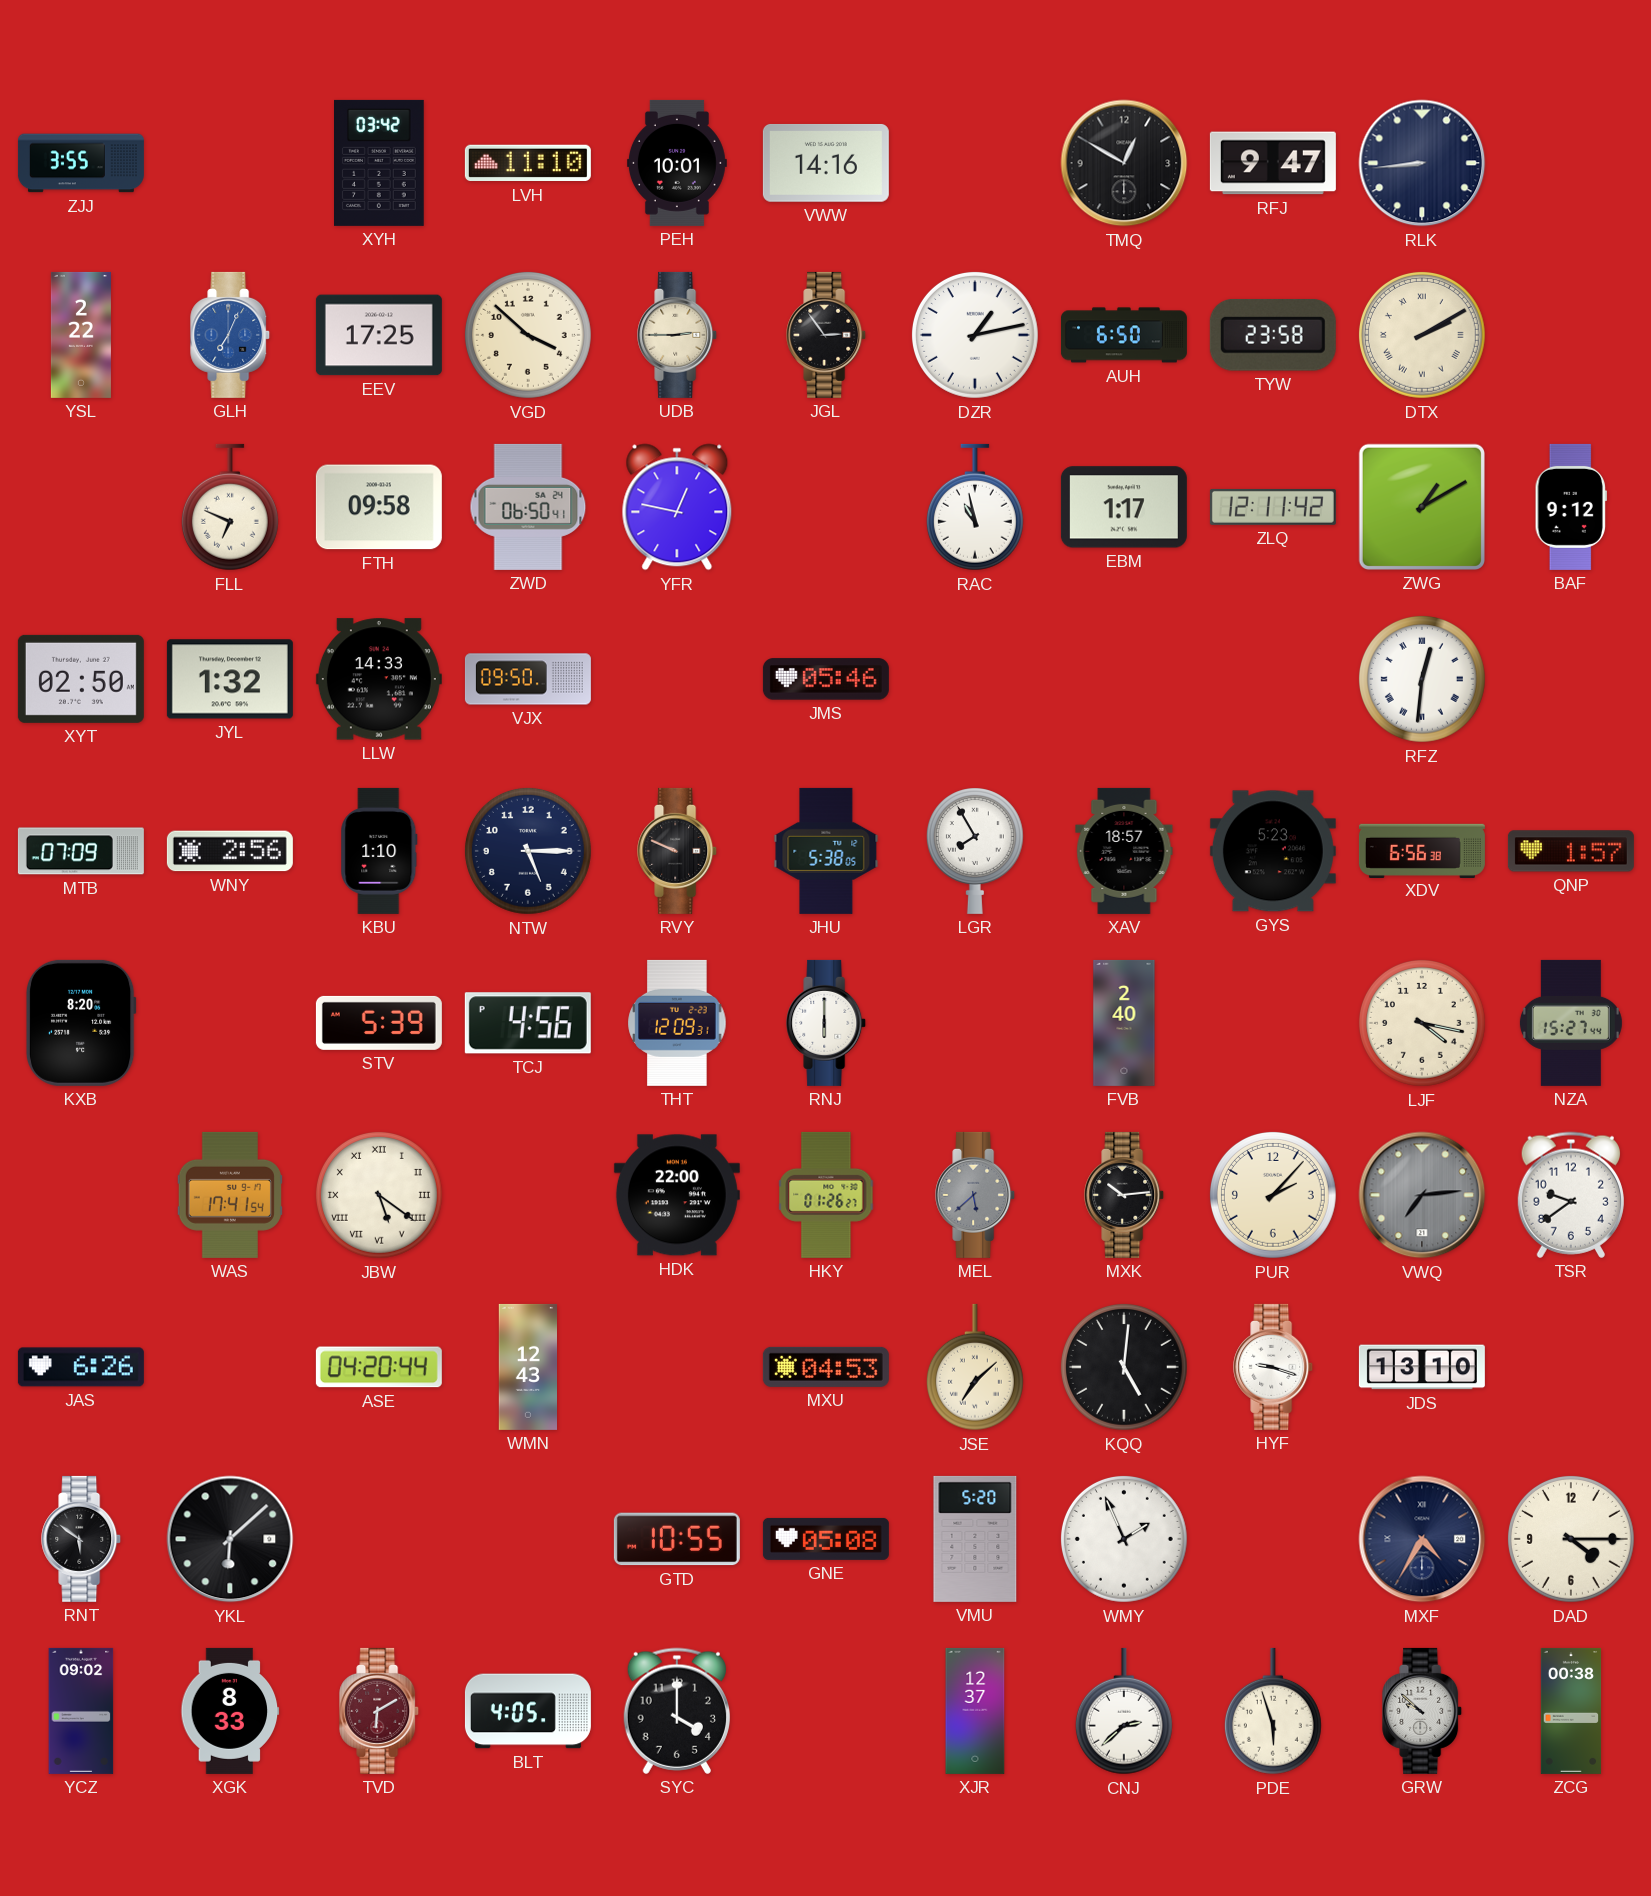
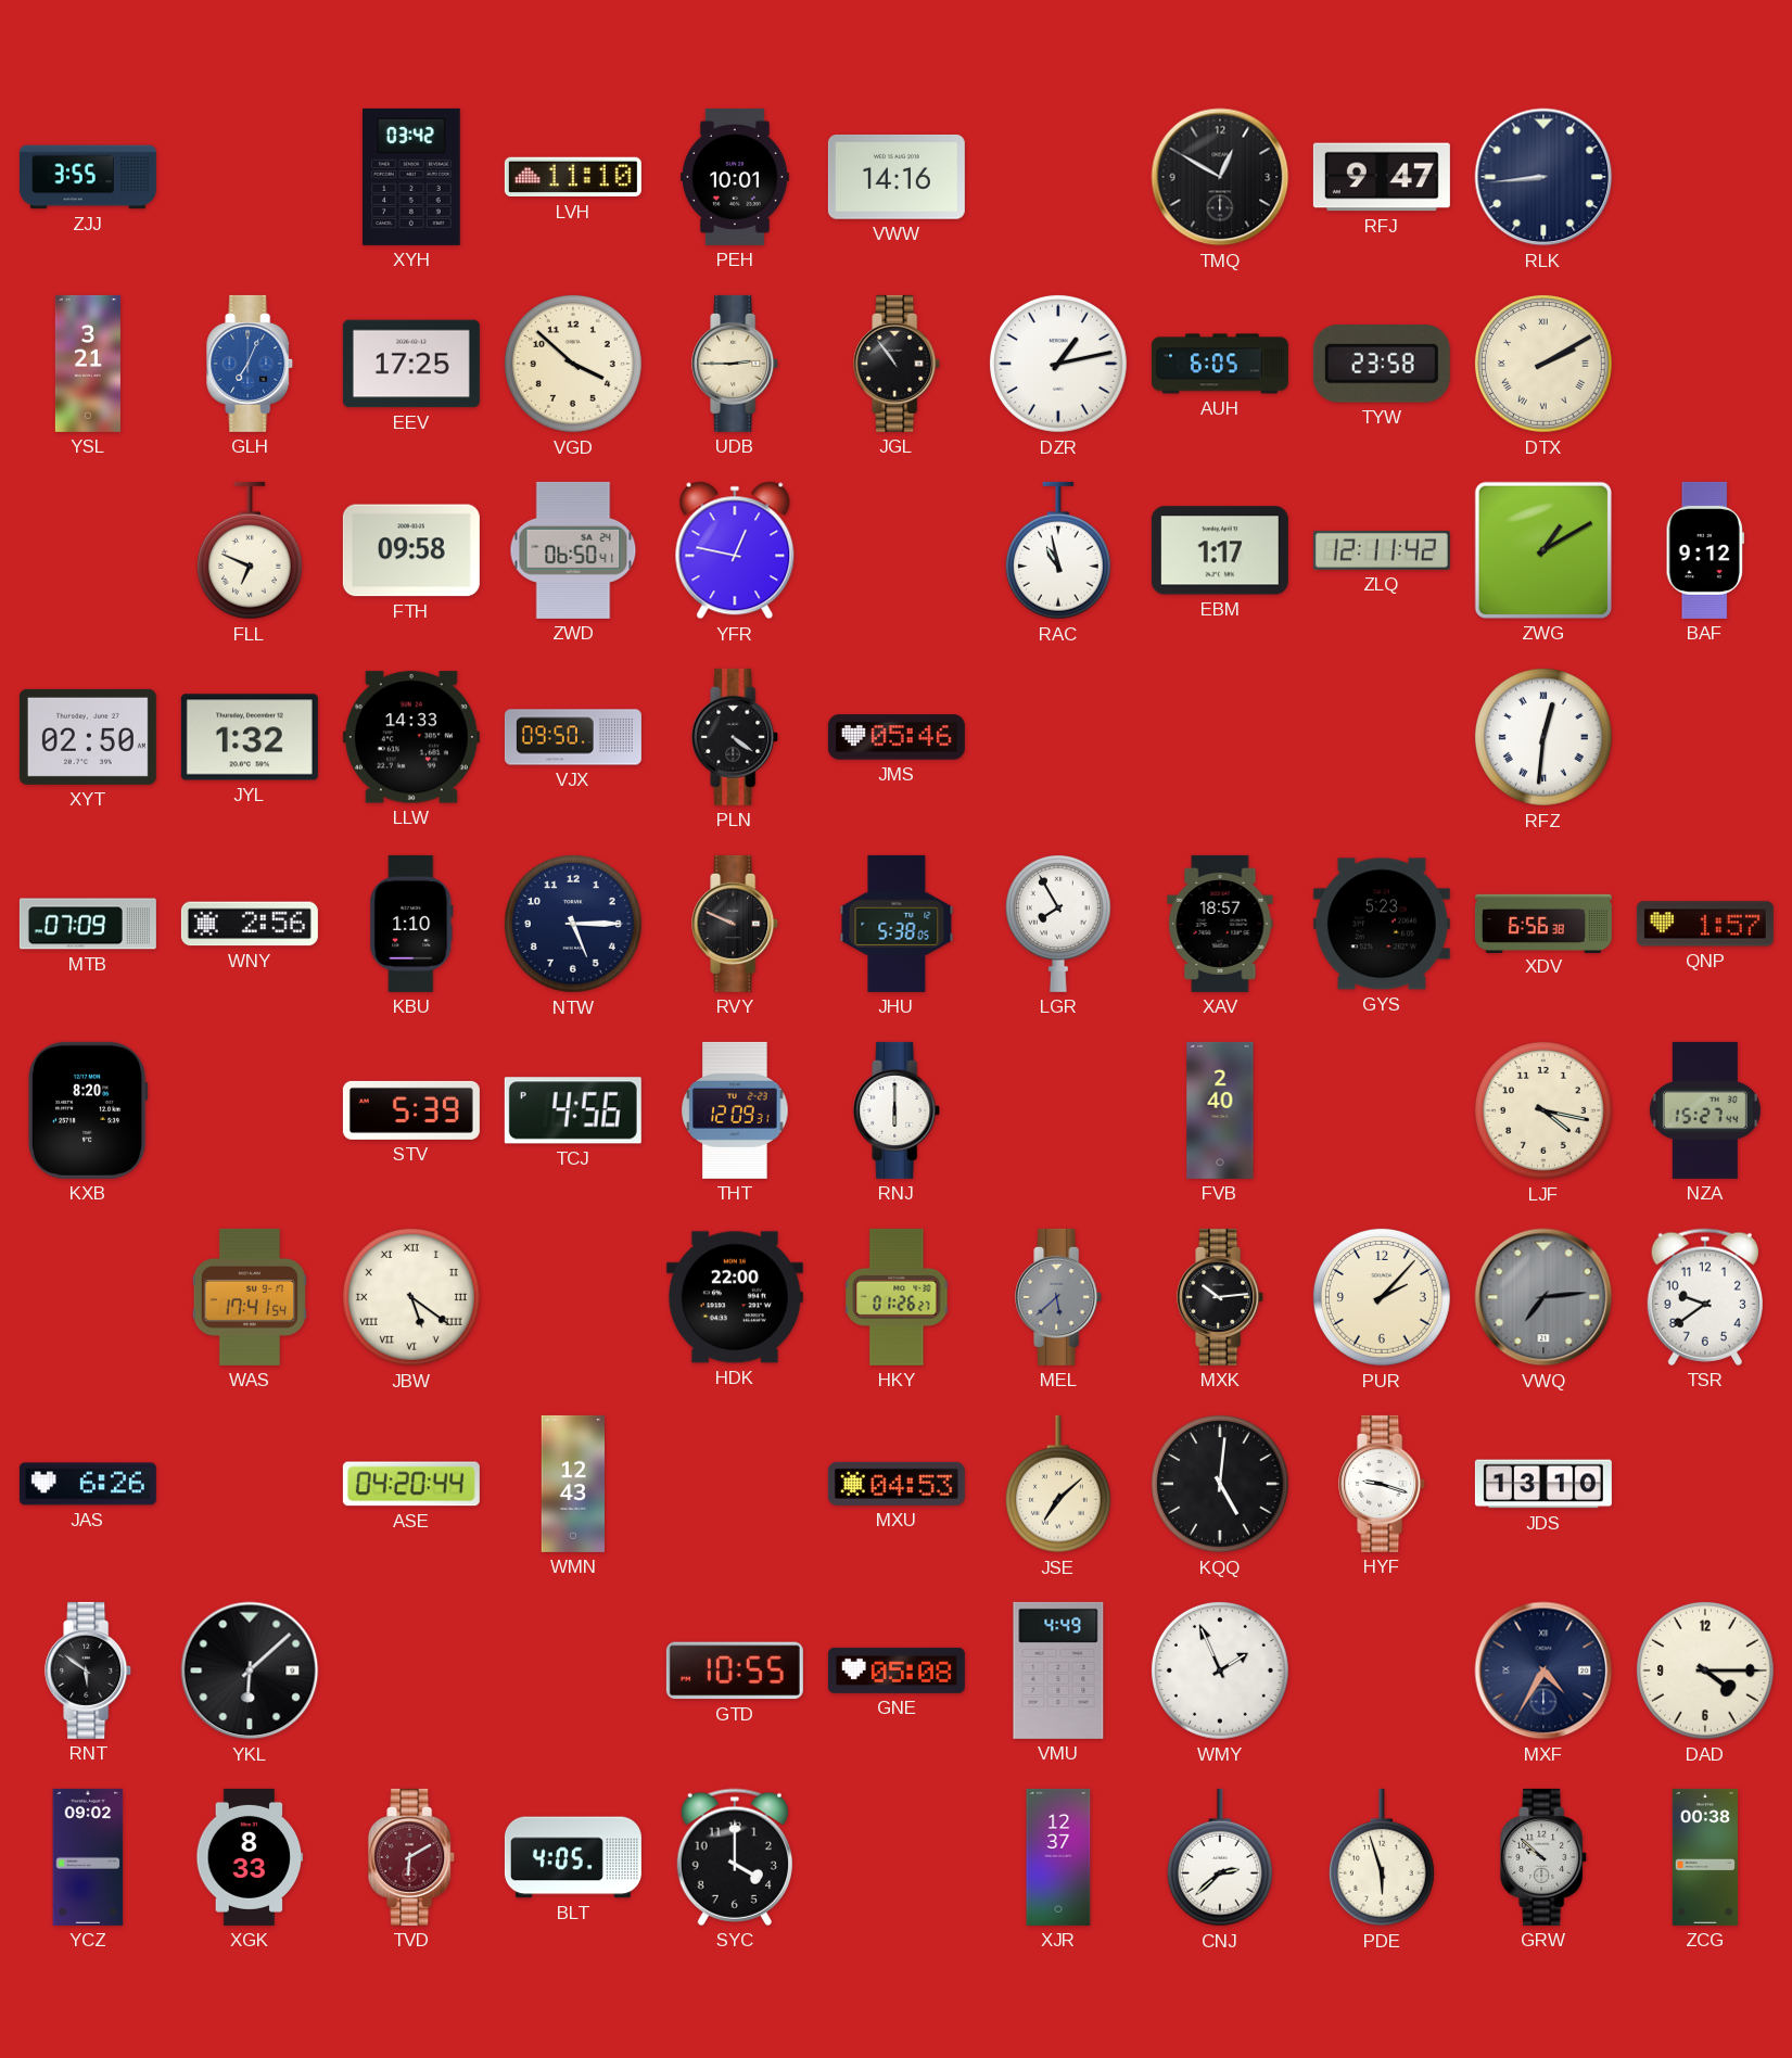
YSL: 2:22 -> 3:21
JGL: 2:54 -> 10:54
AUH: 6:50 -> 6:05
PLN: none -> 4:21
VMU: 5:20 -> 4:49
